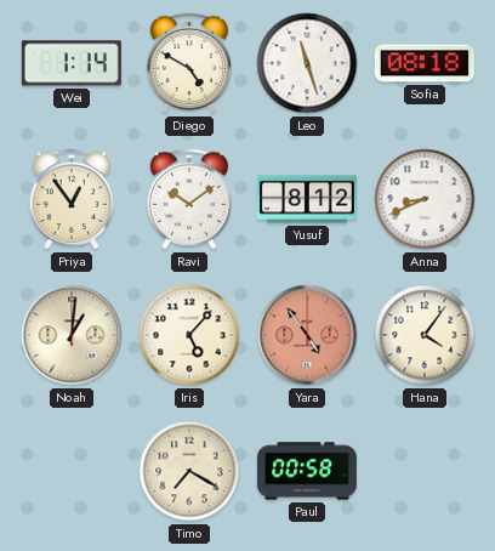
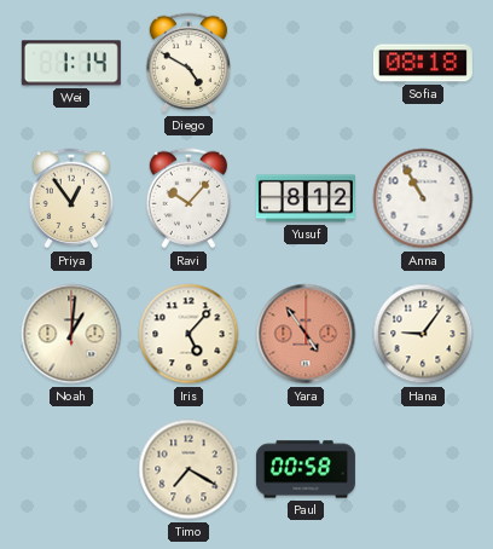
Leo: 11:27 -> none
Ravi: 10:09 -> 10:07
Anna: 8:41 -> 10:55
Hana: 4:06 -> 9:06
